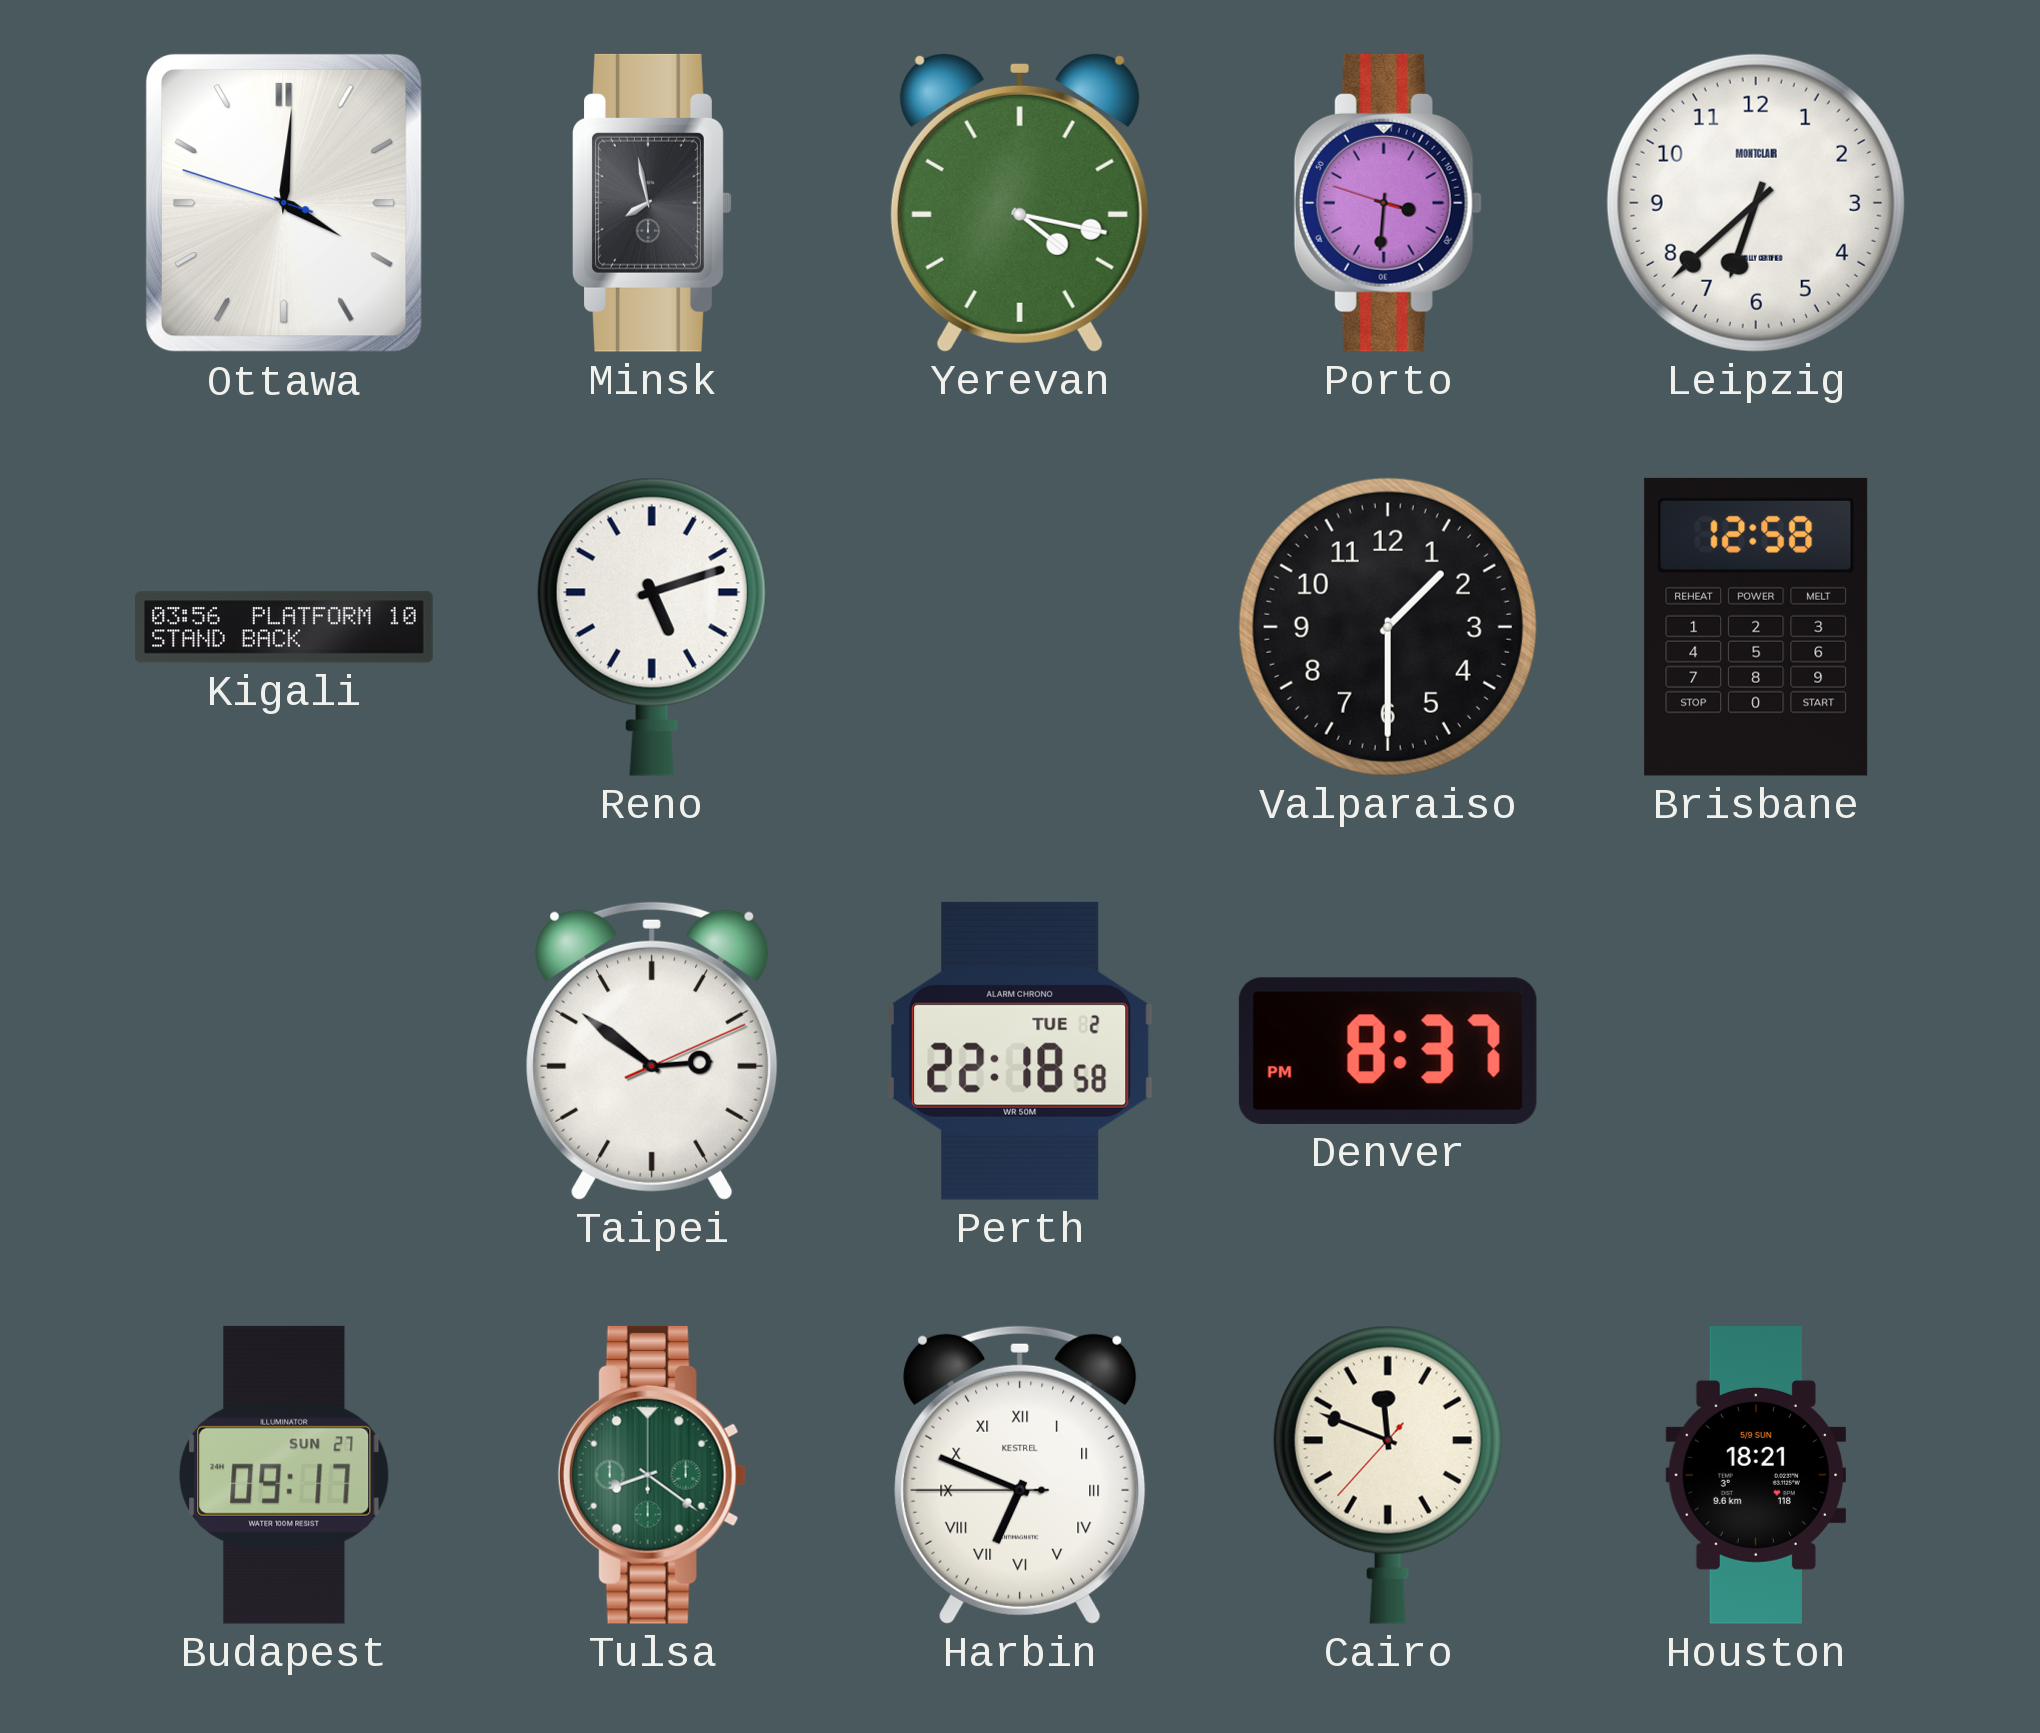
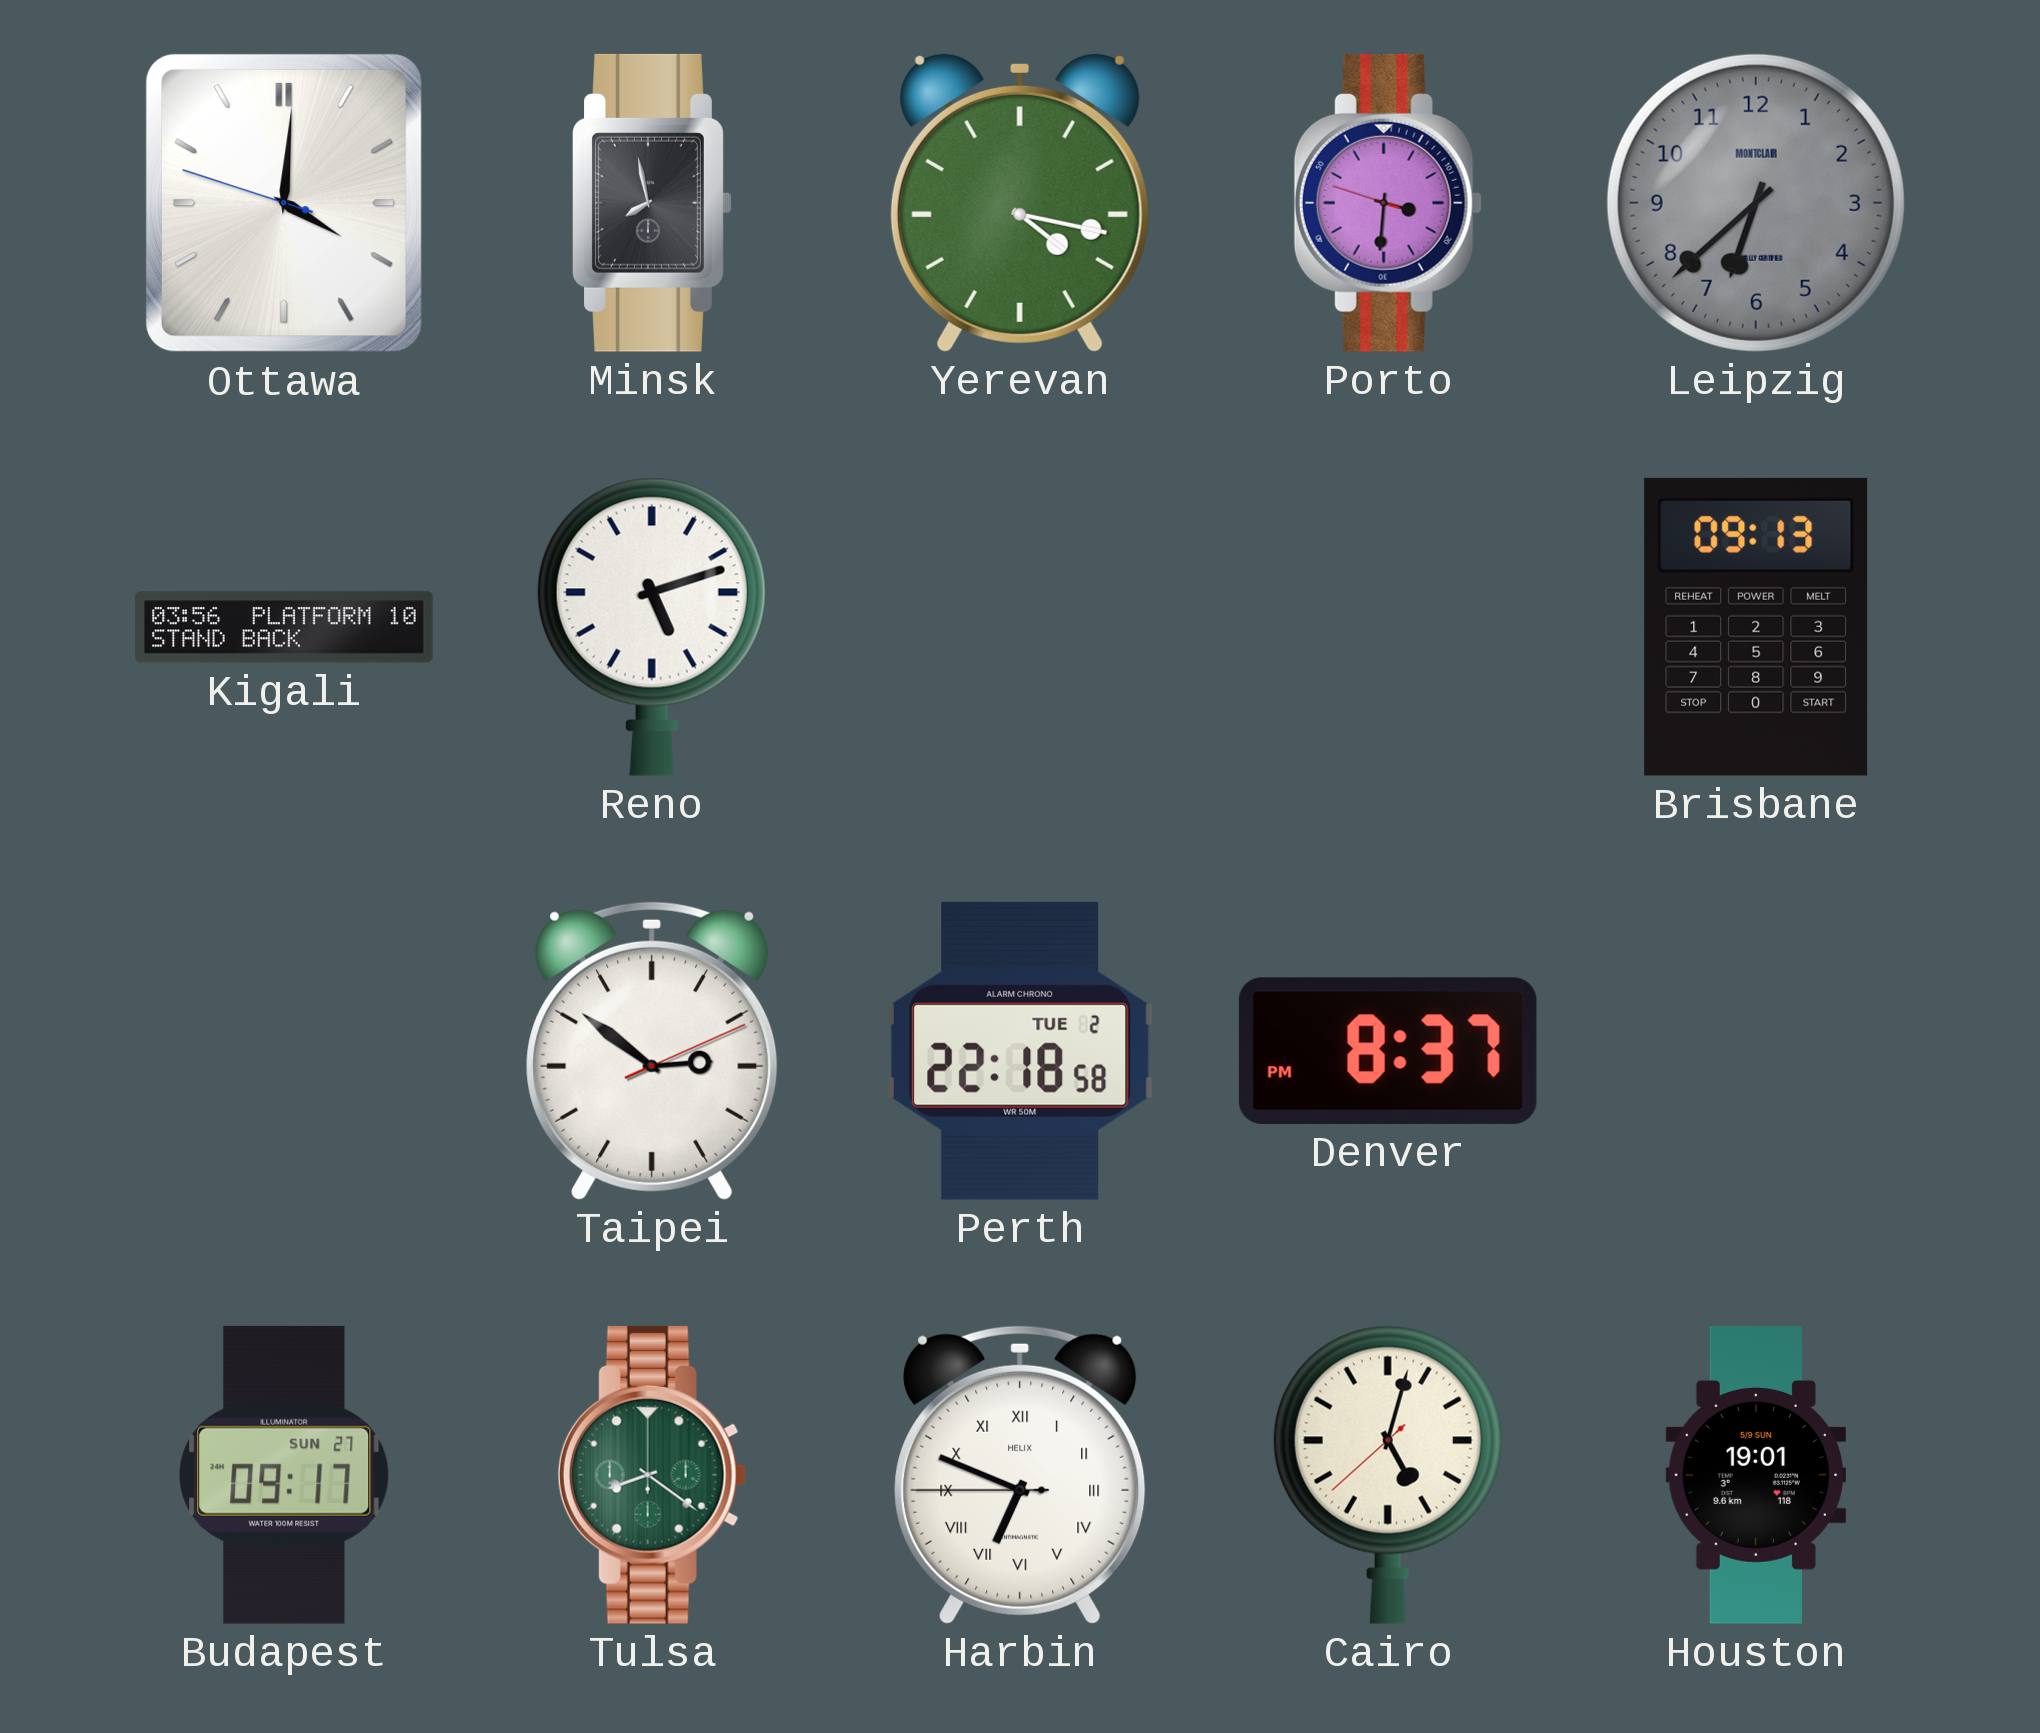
Leipzig dial: white -> grey
Valparaiso: 1:30 -> none
Brisbane: 12:58 -> 09:13
Harbin brand: KESTREL -> HELIX
Cairo: 11:48 -> 5:02
Houston: 18:21 -> 19:01
